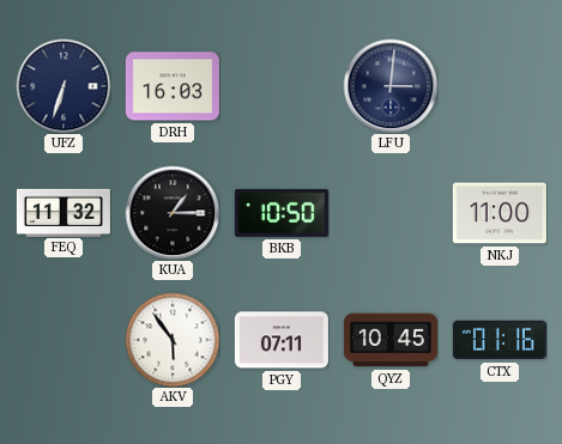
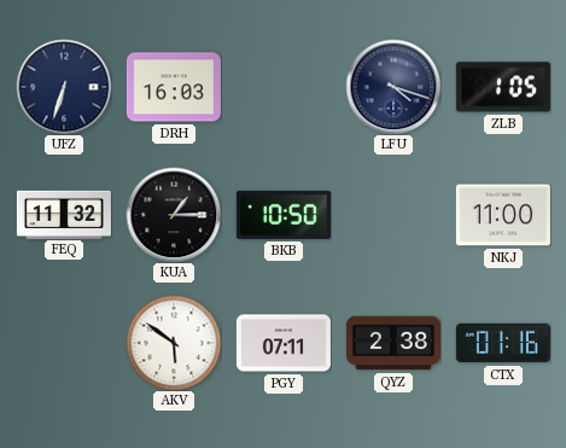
LFU: 3:01 -> 4:18
ZLB: none -> 1:05
AKV: 5:54 -> 5:51
QYZ: 10:45 -> 2:38
